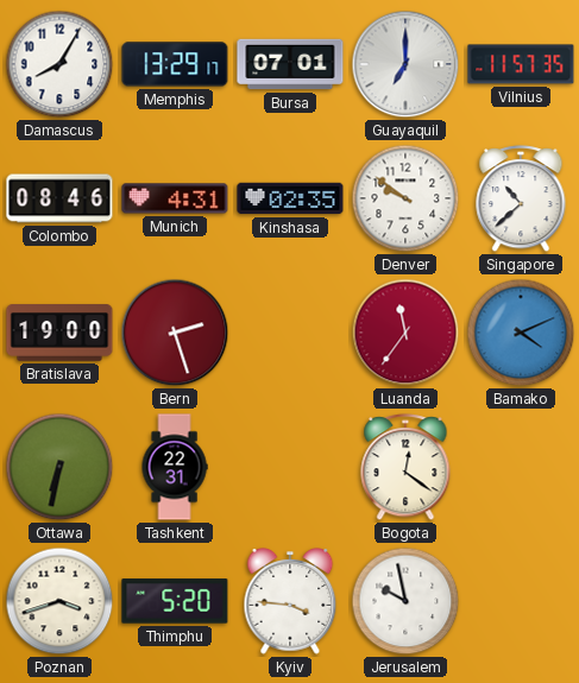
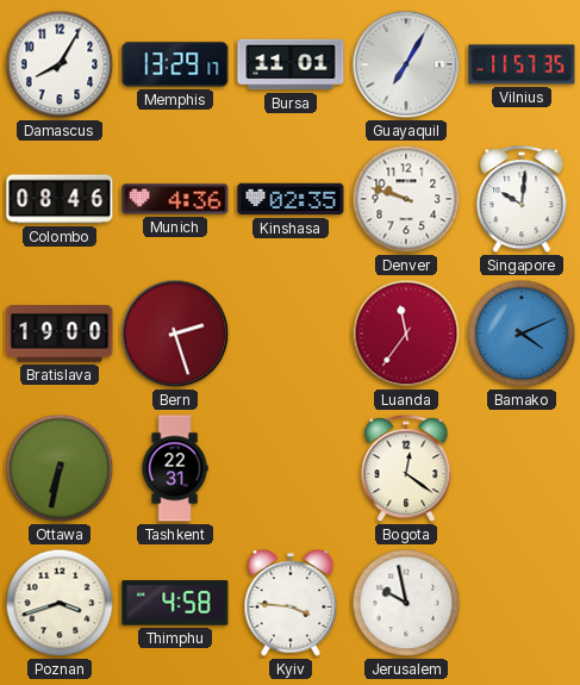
Bursa: 07:01 -> 11:01
Guayaquil: 7:00 -> 7:05
Munich: 4:31 -> 4:36
Denver: 9:51 -> 9:48
Singapore: 10:38 -> 10:01
Thimphu: 5:20 -> 4:58
